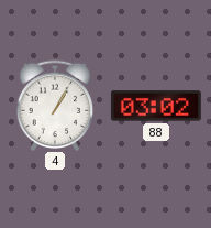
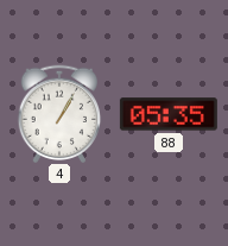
88: 03:02 -> 05:35
